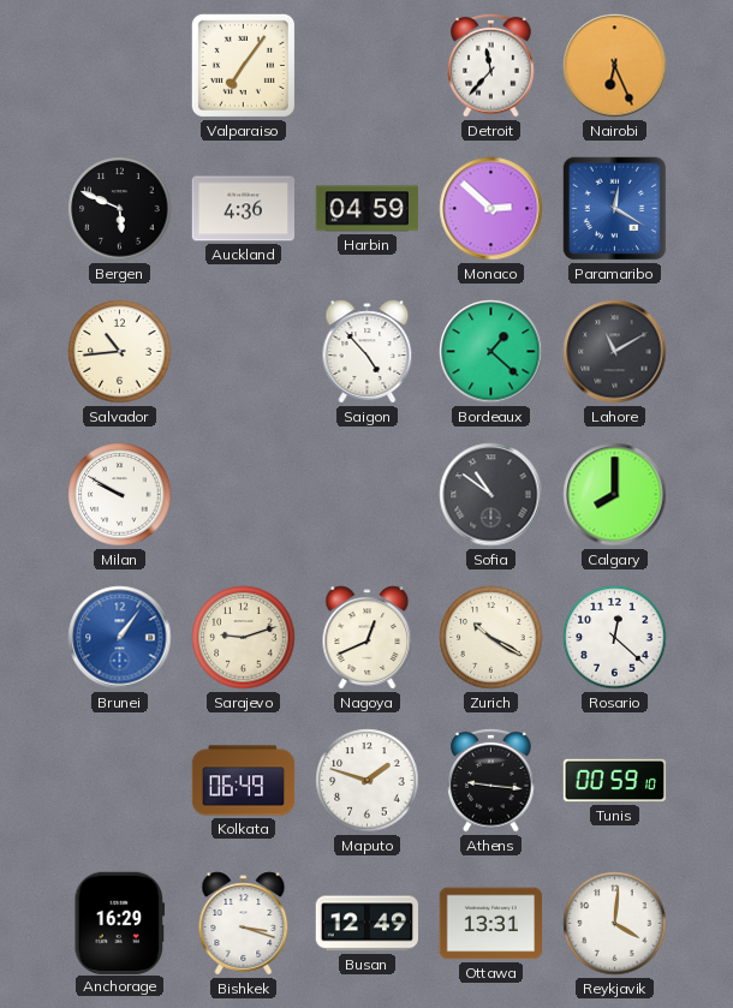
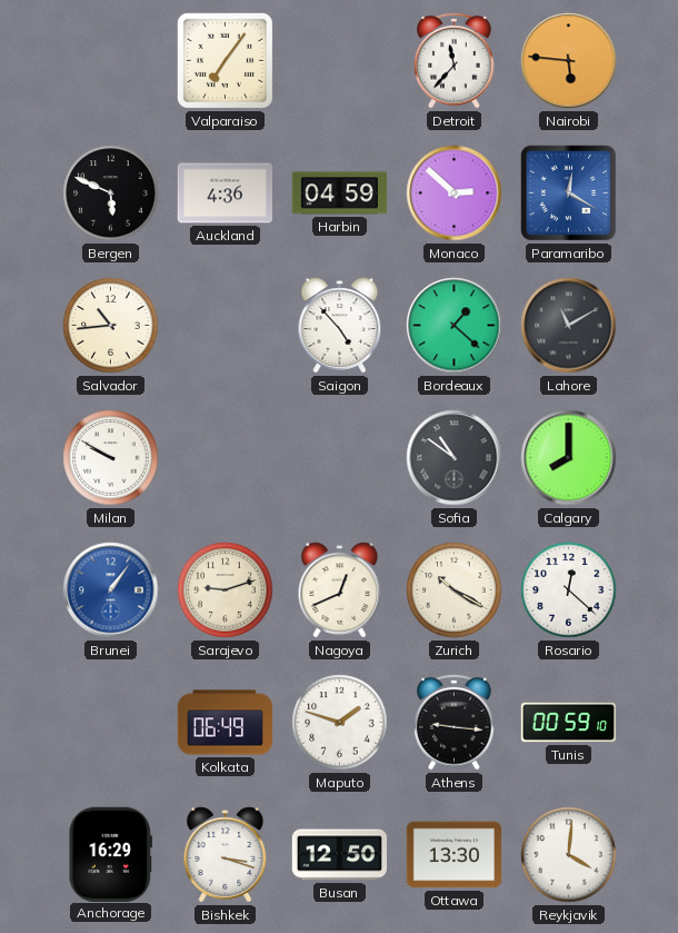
Nairobi: 6:26 -> 5:46
Busan: 12:49 -> 12:50
Ottawa: 13:31 -> 13:30
